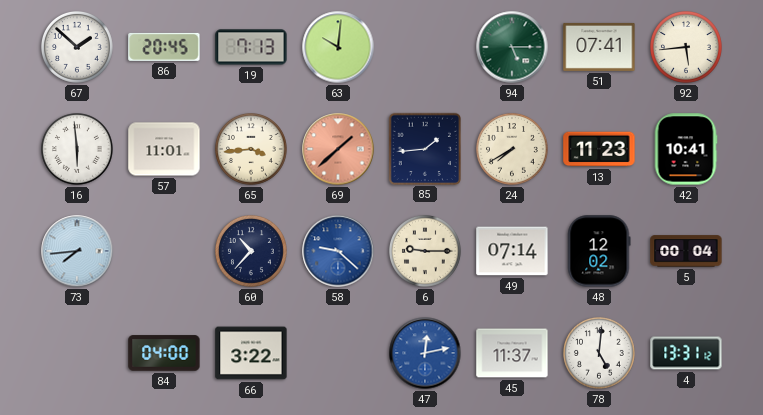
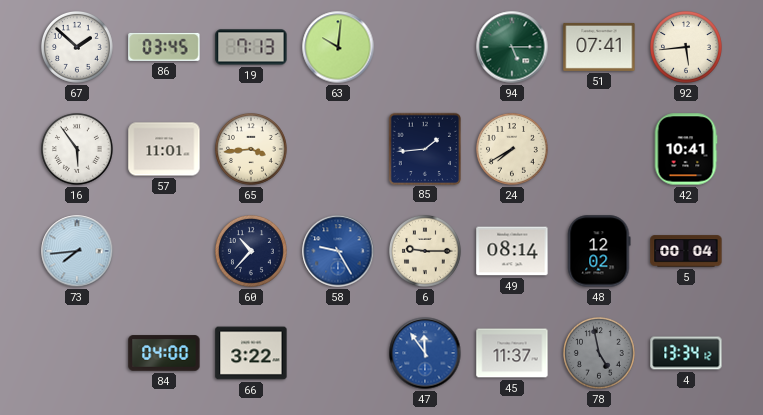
86: 20:45 -> 03:45
16: 5:59 -> 5:54
69: 1:38 -> none
13: 11:23 -> none
58: 9:22 -> 9:25
49: 07:14 -> 08:14
47: 12:13 -> 11:54
78: 5:01 -> 4:58
78 dial: white -> grey
4: 13:31 -> 13:34
